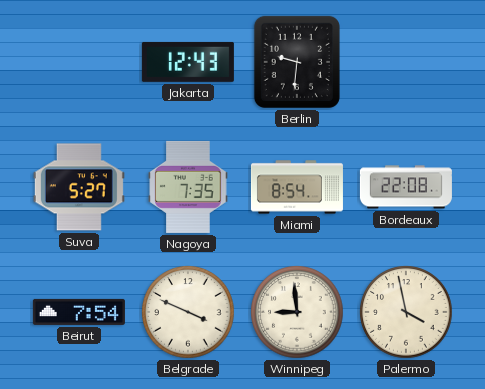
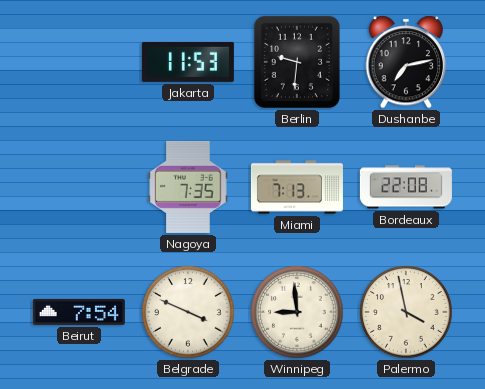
Jakarta: 12:43 -> 11:53
Dushanbe: none -> 7:13
Suva: 5:27 -> none
Miami: 8:54 -> 7:13
